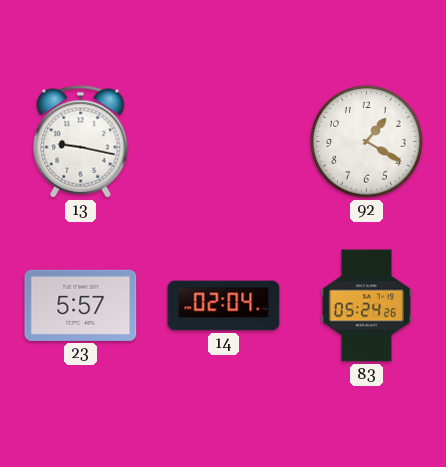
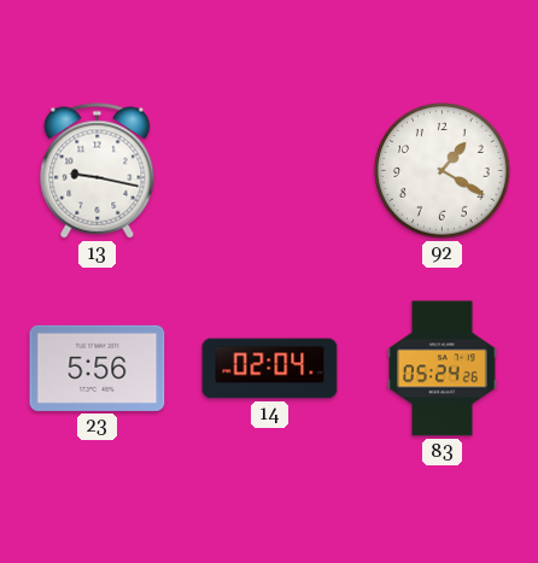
23: 5:57 -> 5:56
